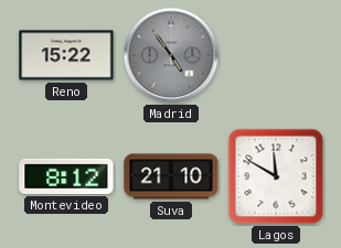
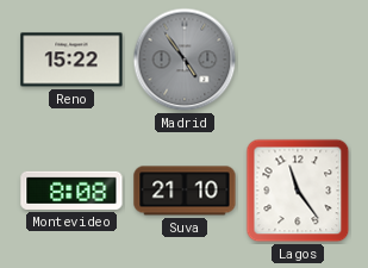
Montevideo: 8:12 -> 8:08
Lagos: 11:50 -> 11:24
